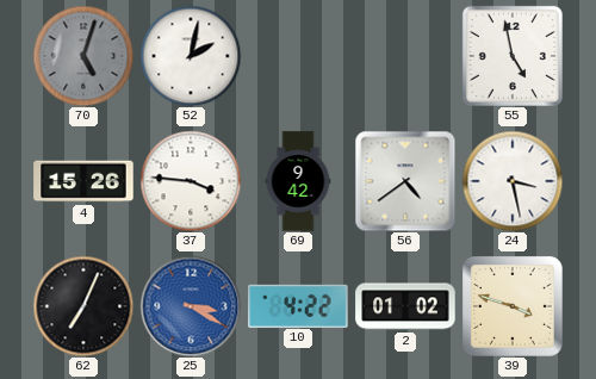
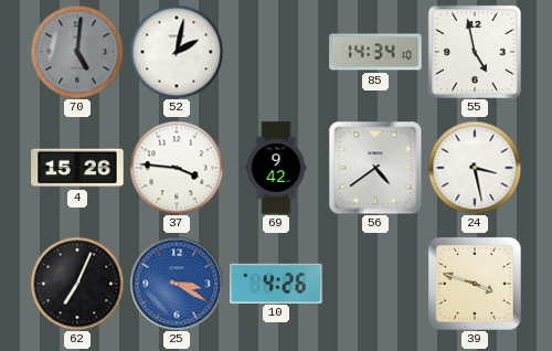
70: 5:03 -> 5:01
85: none -> 14:34
10: 4:22 -> 4:26
2: 01:02 -> none
